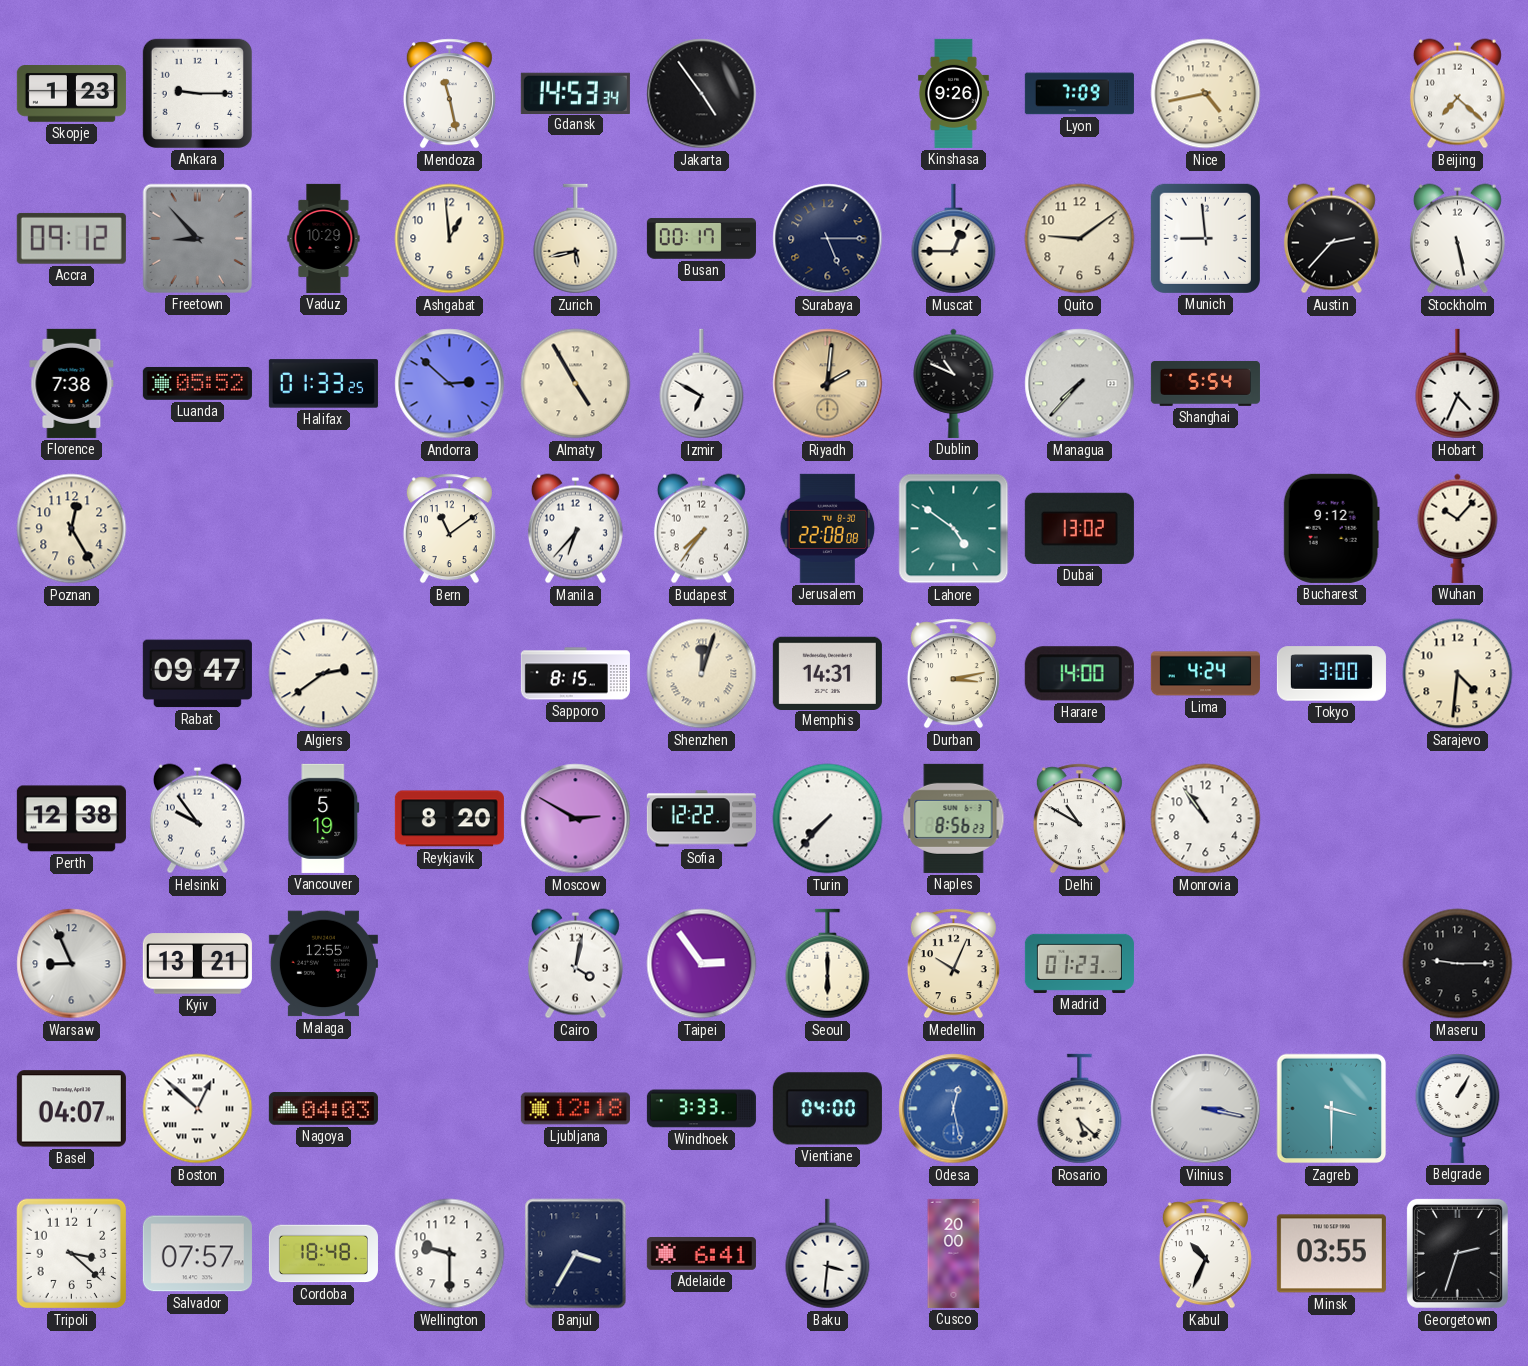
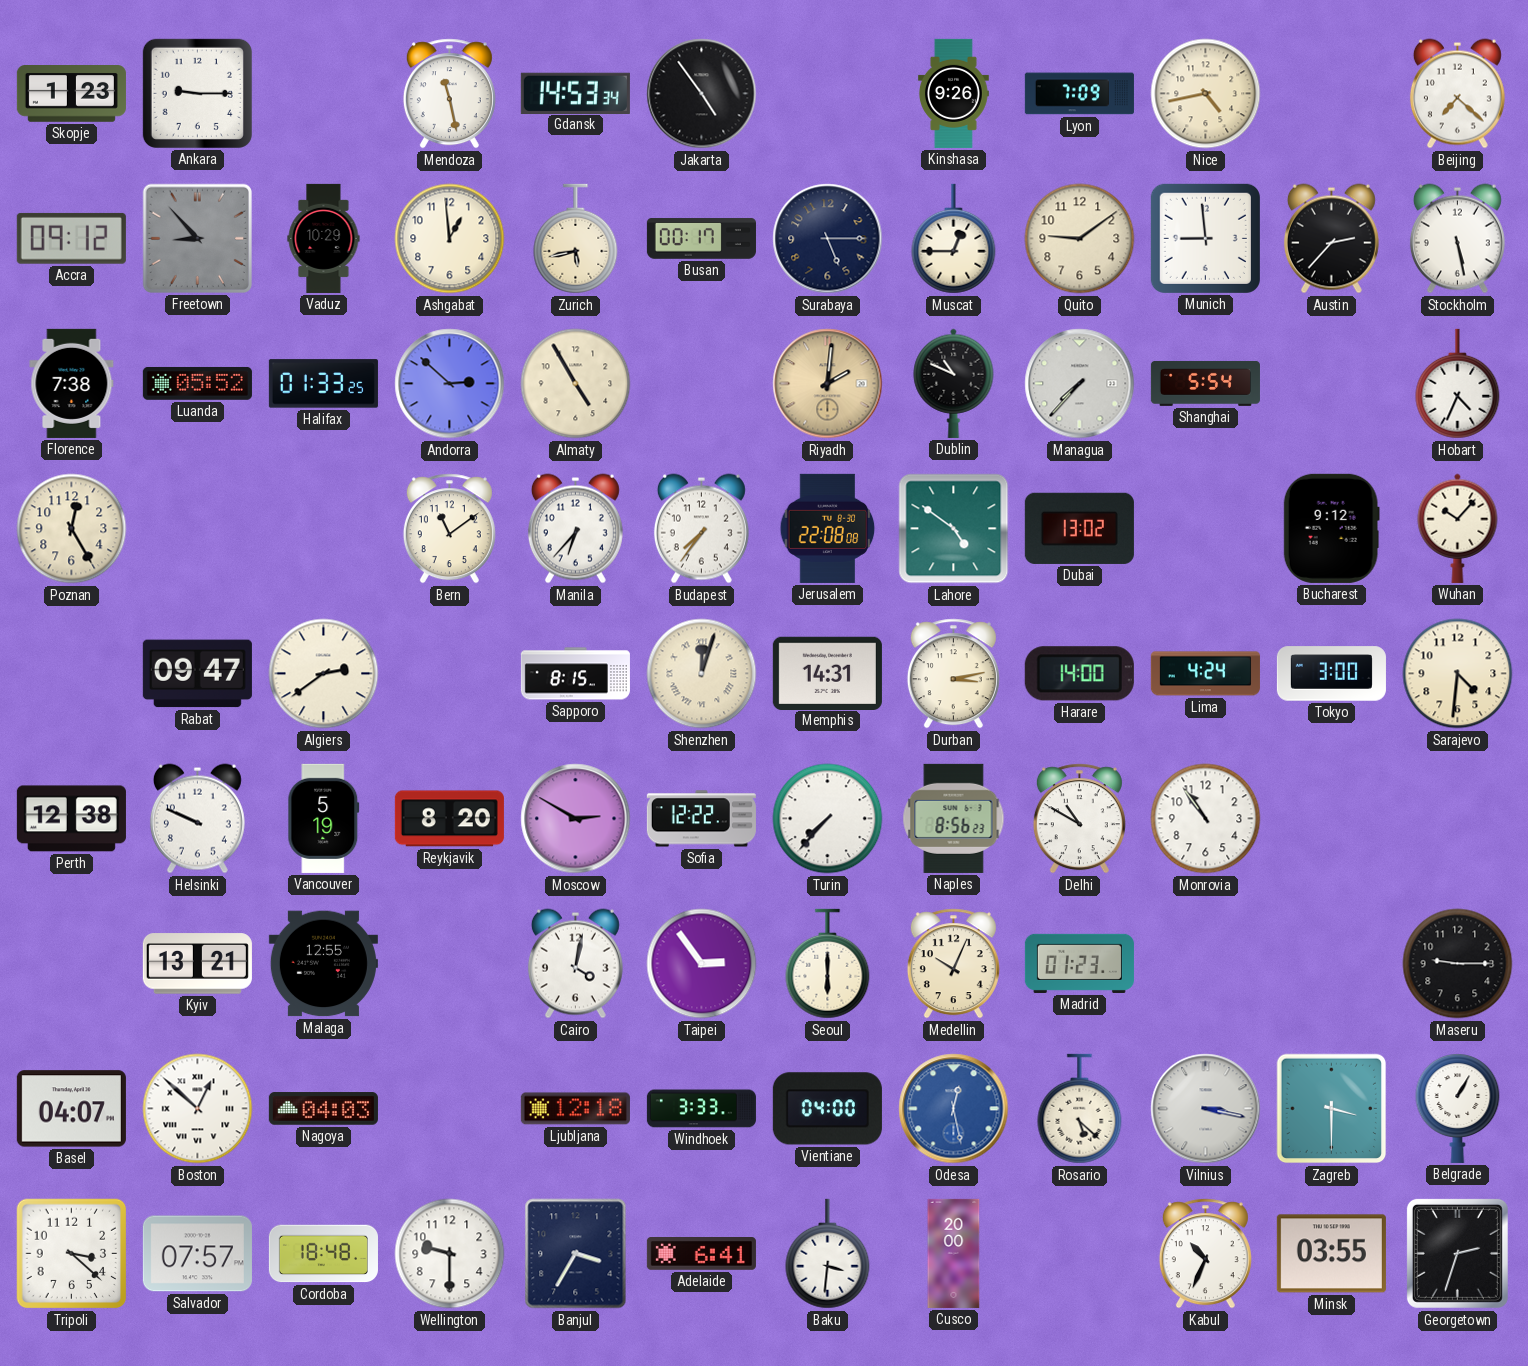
Izmir: 6:50 -> none
Helsinki: 9:54 -> 9:49
Warsaw: 8:56 -> none
